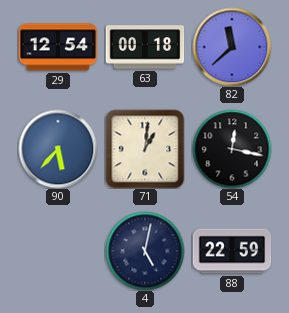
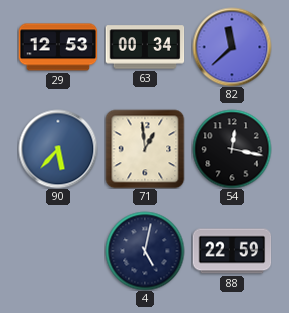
29: 12:54 -> 12:53
63: 00:18 -> 00:34
71: 1:01 -> 12:59
